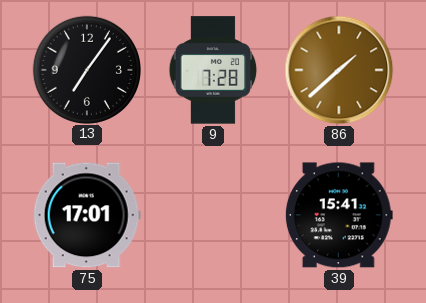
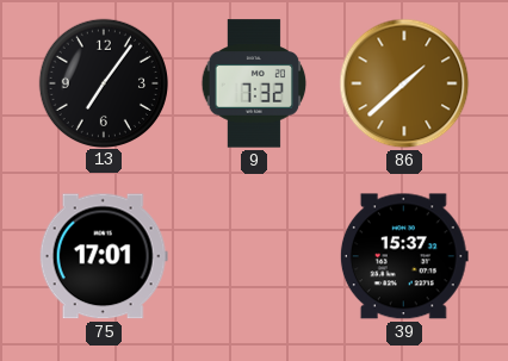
9: 7:28 -> 7:32
39: 15:41 -> 15:37
